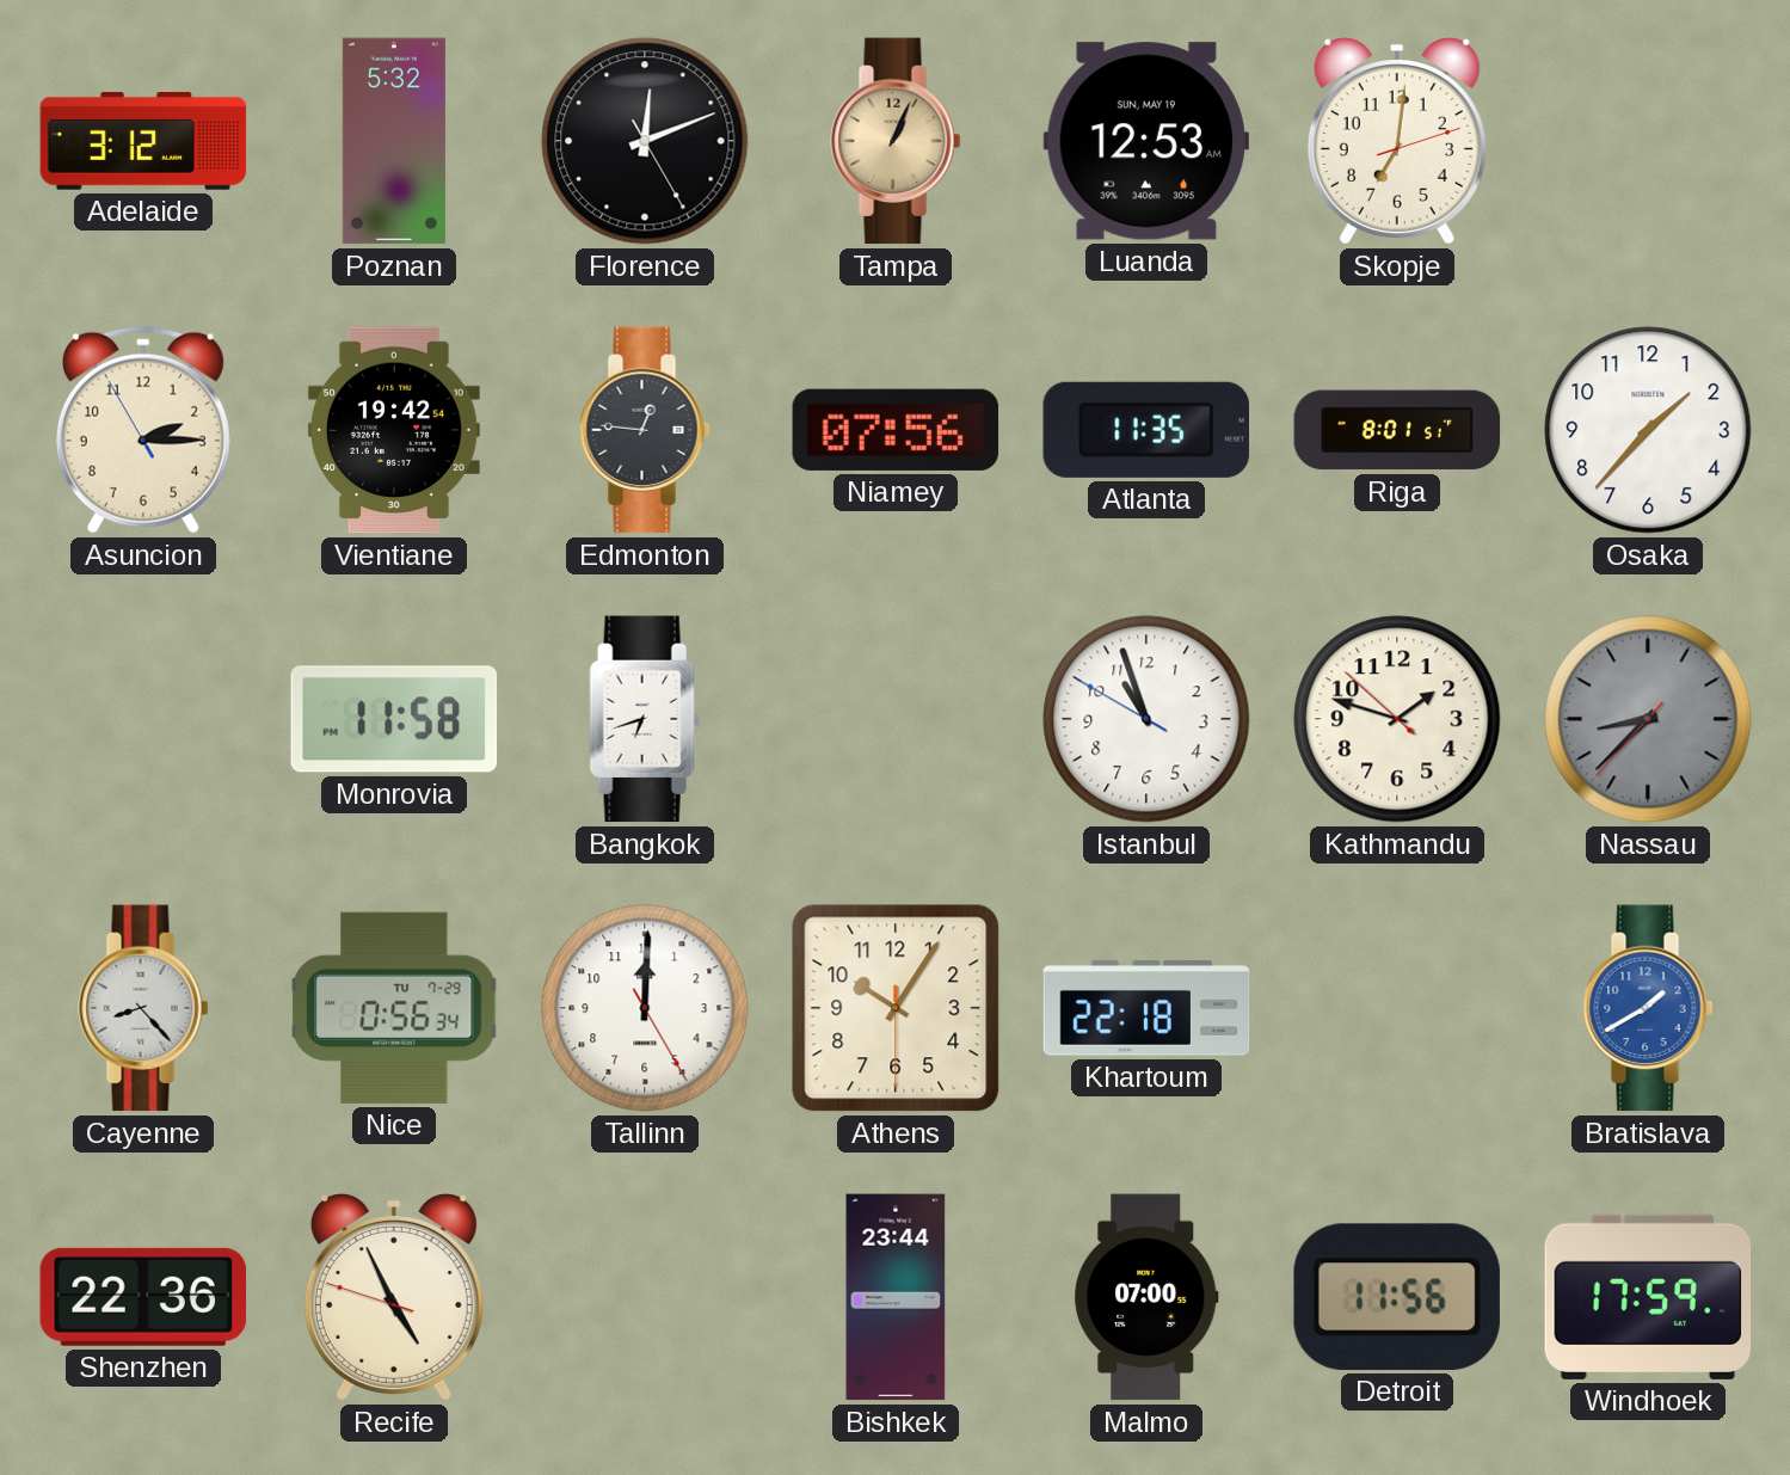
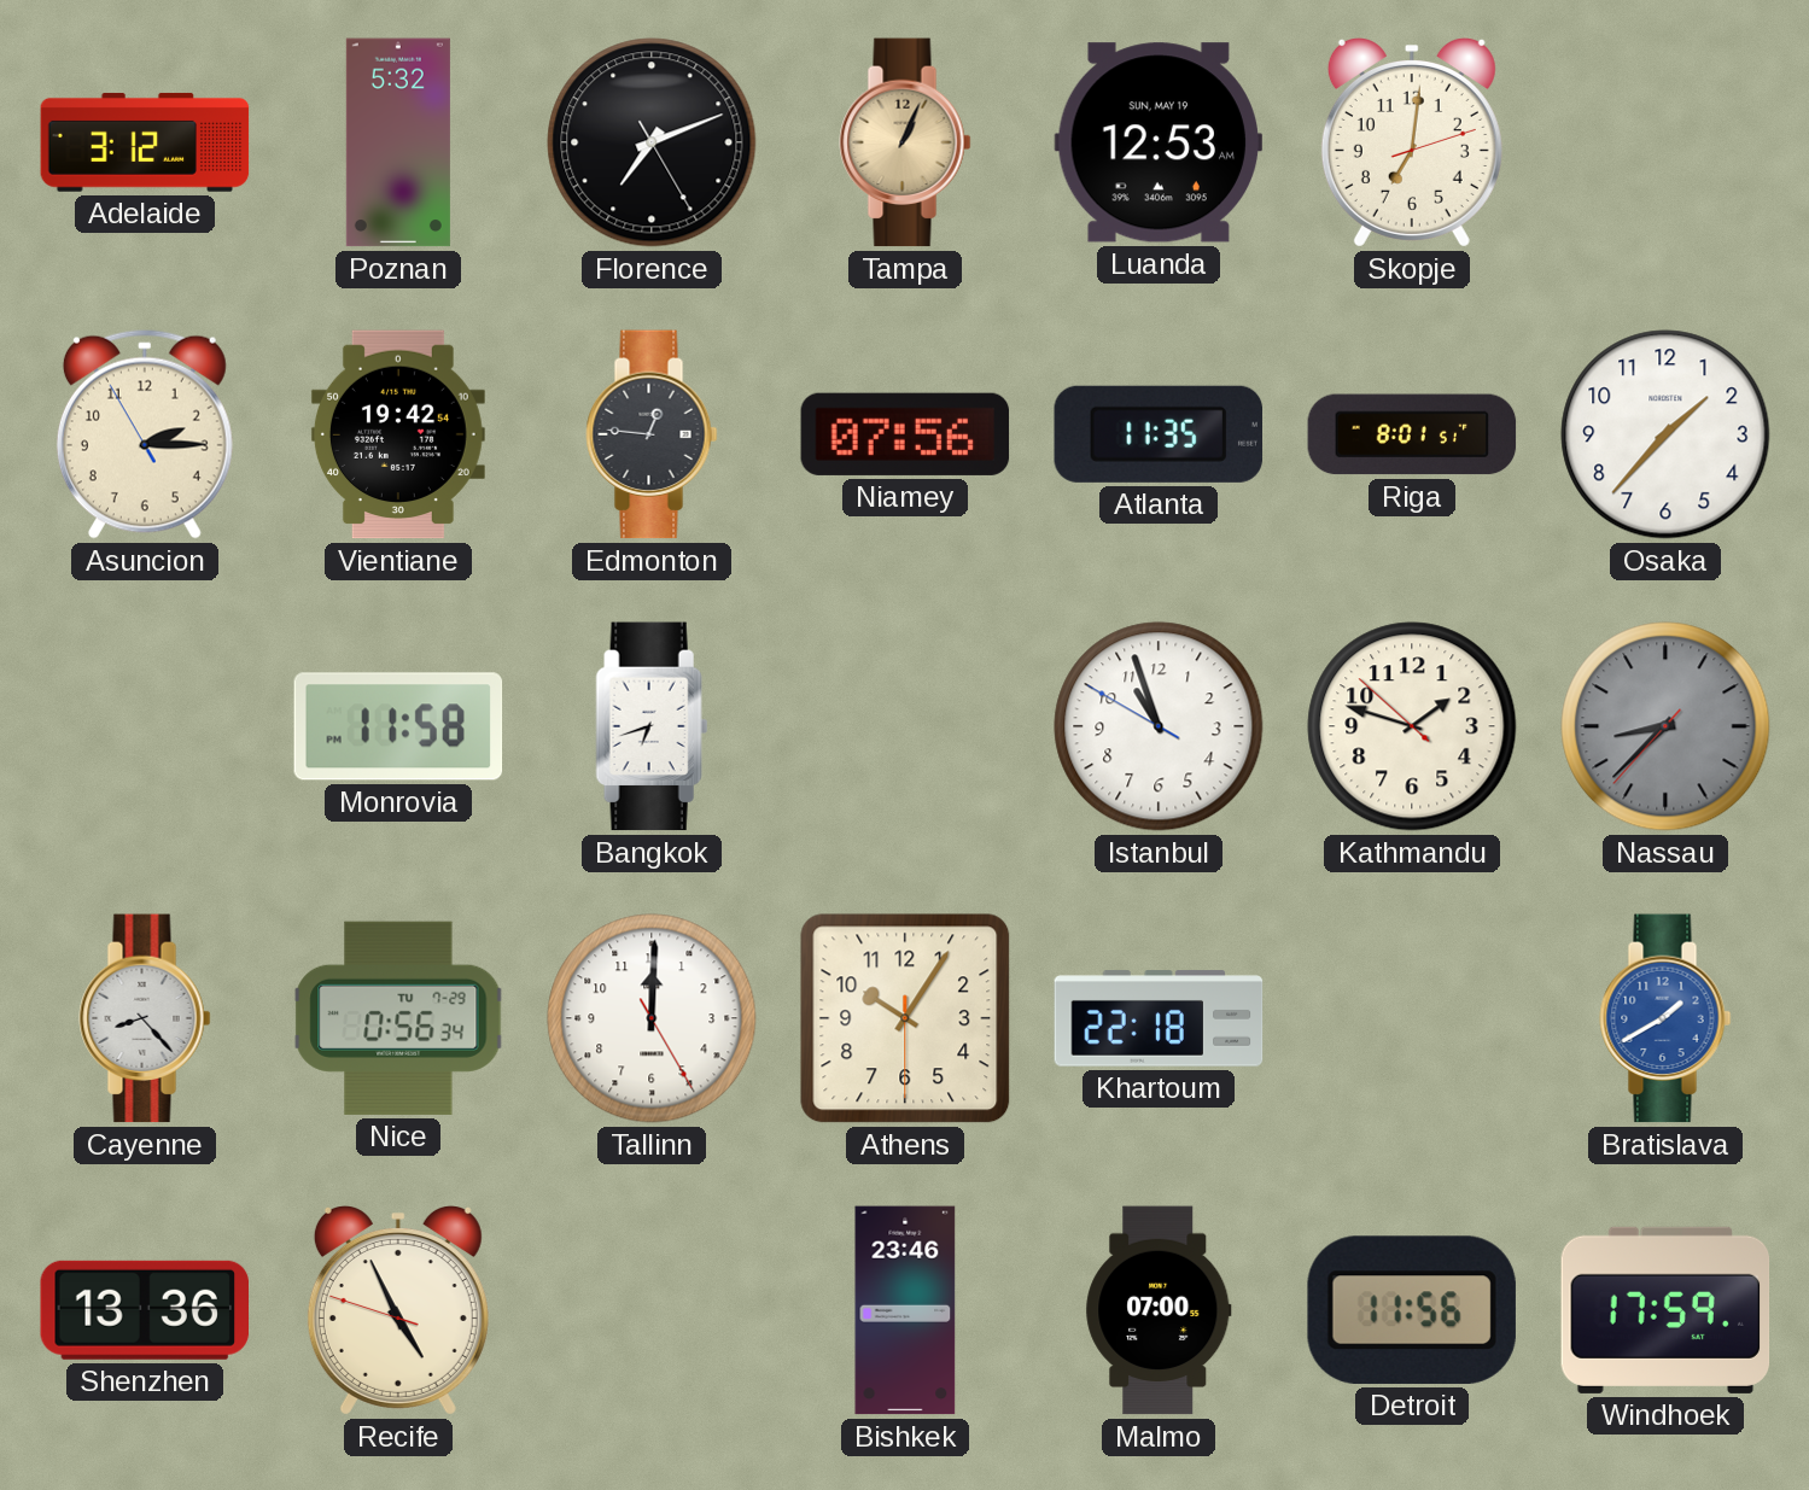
Florence: 12:11 -> 7:11
Shenzhen: 22:36 -> 13:36
Bishkek: 23:44 -> 23:46
